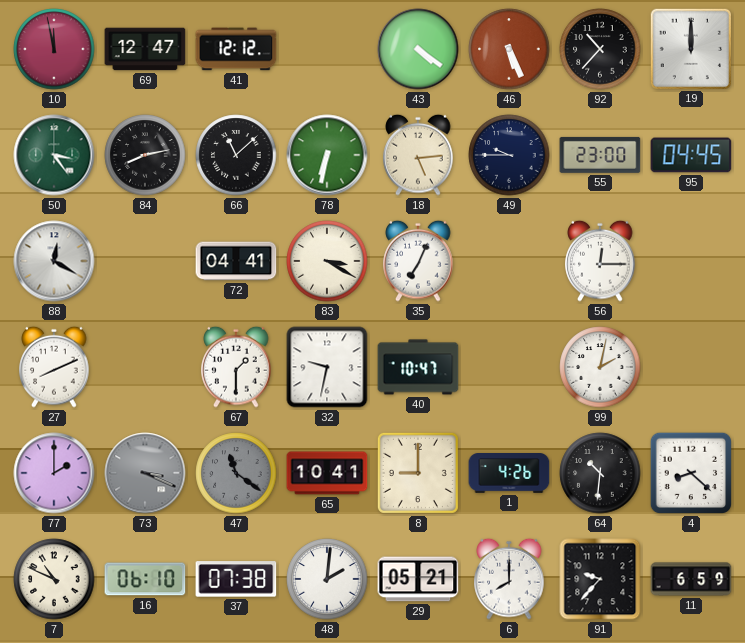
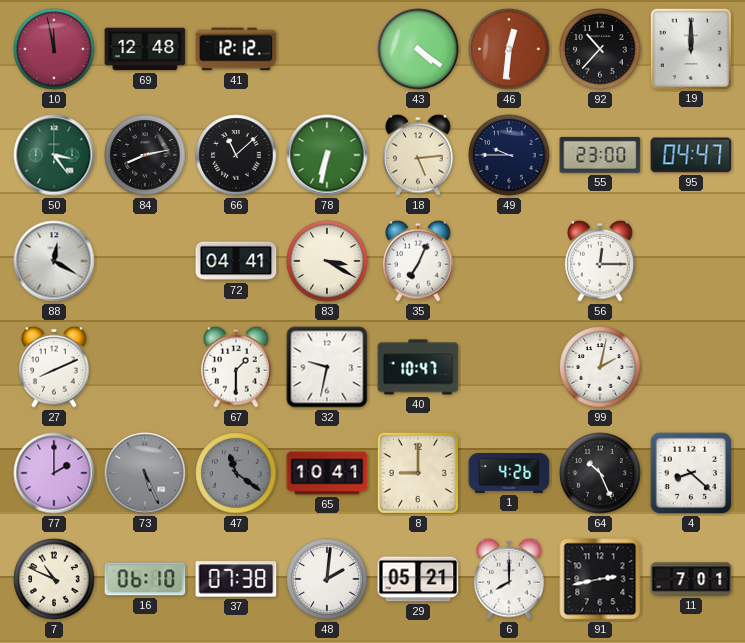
69: 12:47 -> 12:48
46: 5:26 -> 12:31
95: 04:45 -> 04:47
73: 3:19 -> 5:26
64: 10:31 -> 10:26
91: 9:37 -> 2:43
11: 6:59 -> 7:01
